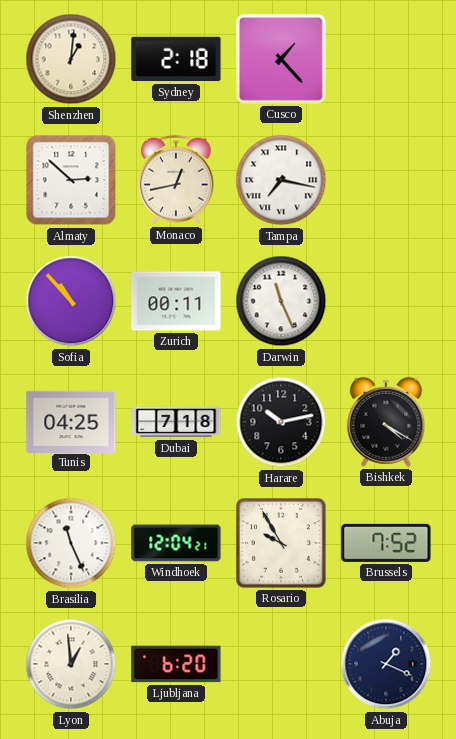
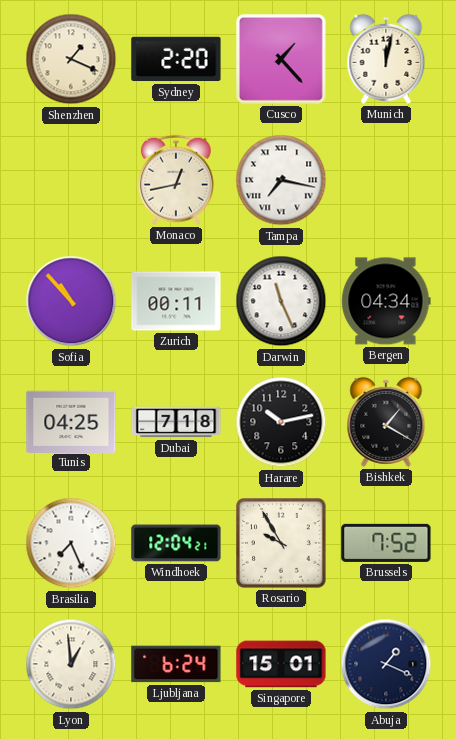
Shenzhen: 1:01 -> 1:19
Sydney: 2:18 -> 2:20
Munich: none -> 12:02
Almaty: 2:52 -> none
Bergen: none -> 04:34
Bishkek: 4:20 -> 1:20
Brasilia: 11:26 -> 7:26
Ljubljana: 6:20 -> 6:24
Singapore: none -> 15:01
